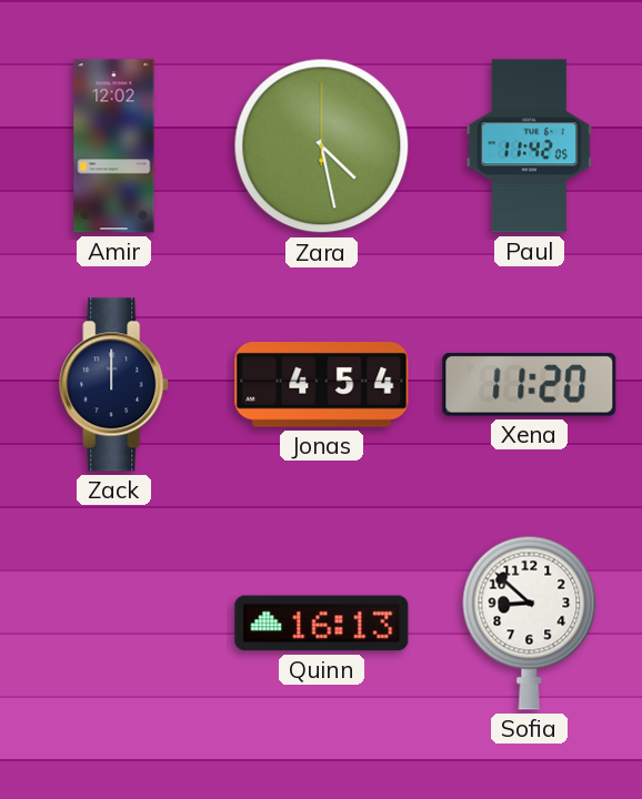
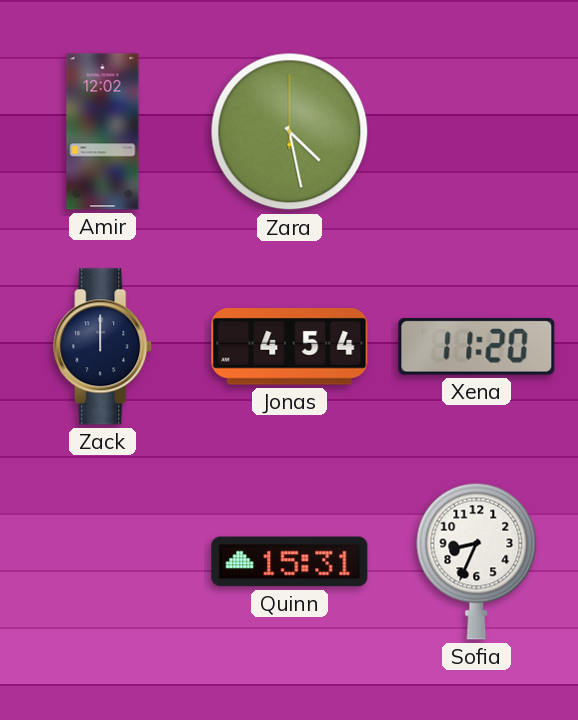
Paul: 11:42 -> none
Quinn: 16:13 -> 15:31
Sofia: 8:52 -> 8:34
